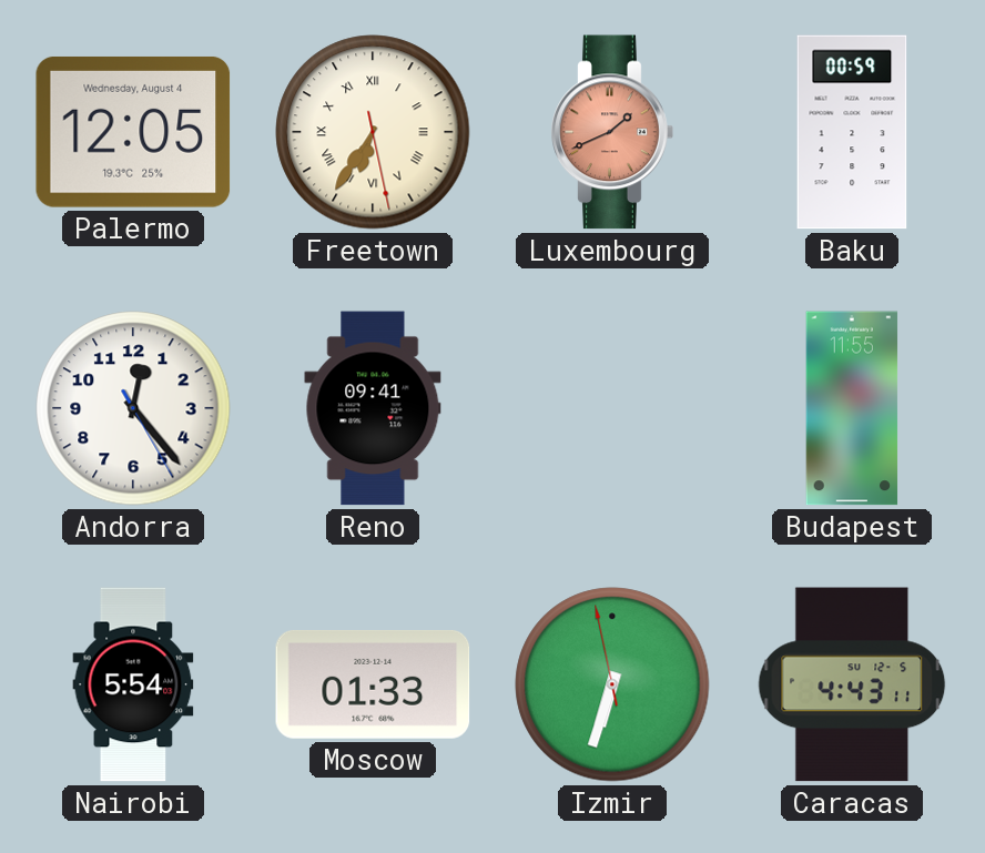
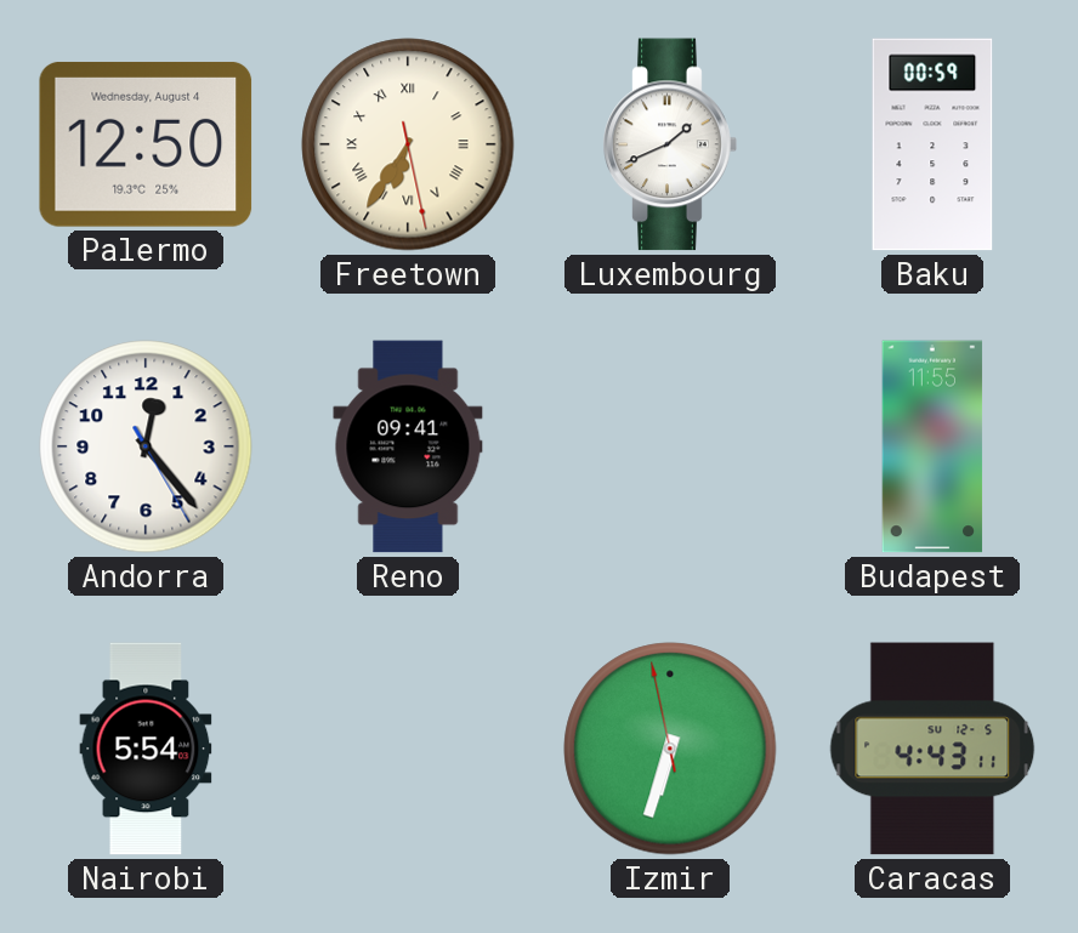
Palermo: 12:05 -> 12:50
Luxembourg dial: salmon -> white
Moscow: 01:33 -> none
